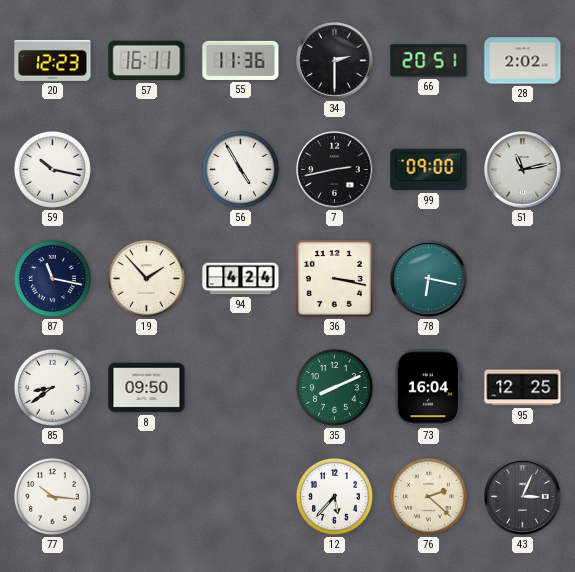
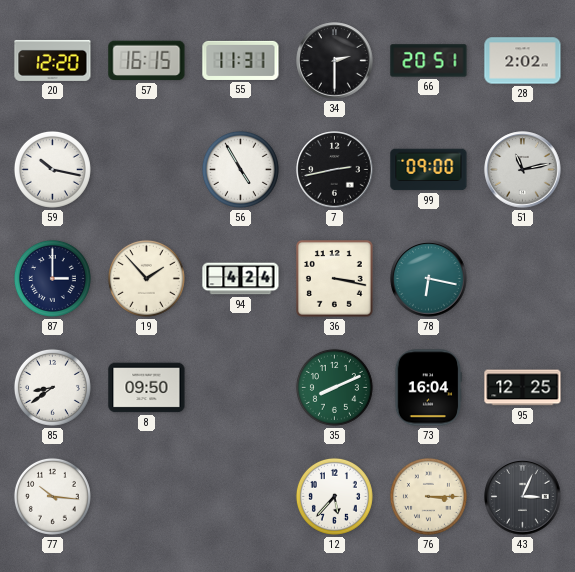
20: 12:23 -> 12:20
57: 16:11 -> 16:15
55: 11:36 -> 11:31
87: 11:17 -> 3:00
76: 2:22 -> 3:15
